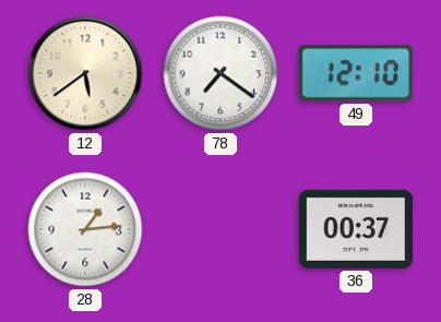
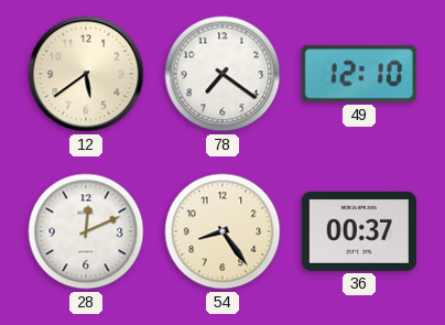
28: 1:14 -> 12:11
54: none -> 8:24
